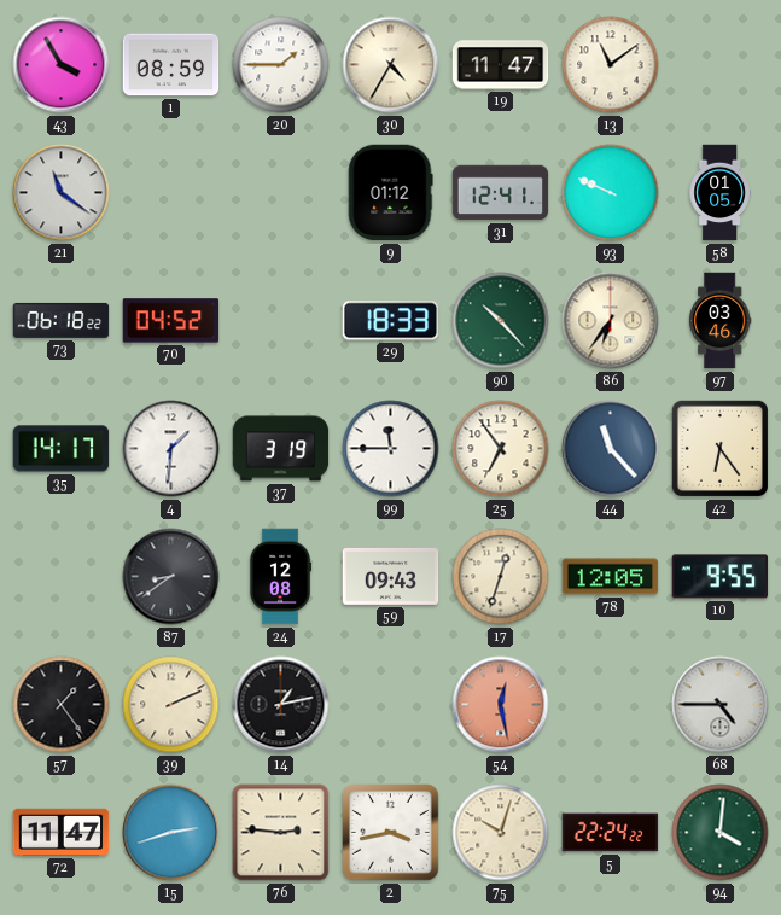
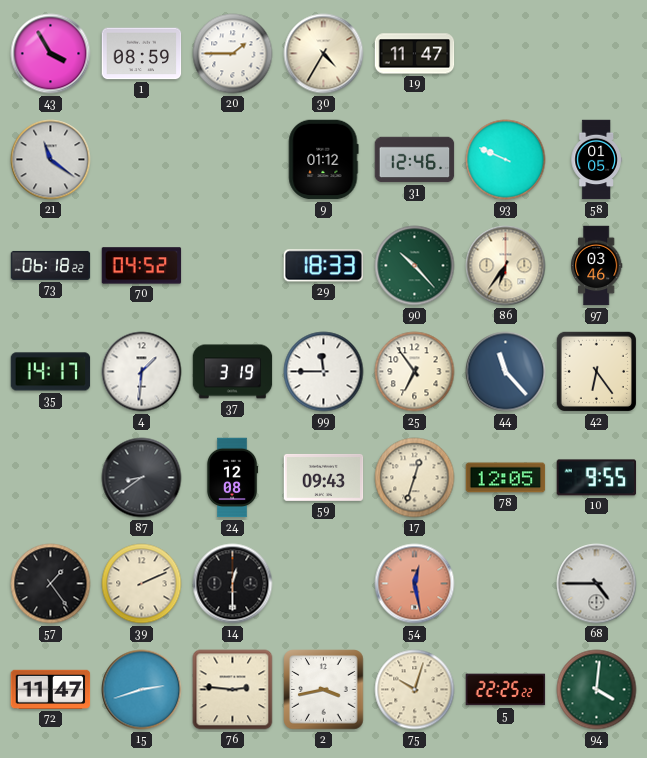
13: 11:09 -> none
31: 12:41 -> 12:46
14: 1:13 -> 12:30
5: 22:24 -> 22:25
